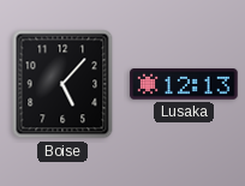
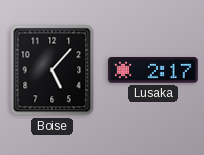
Lusaka: 12:13 -> 2:17
